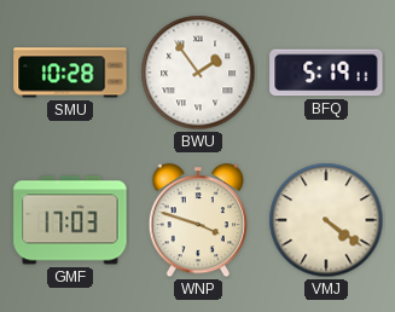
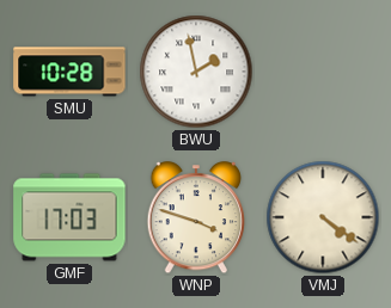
BWU: 1:54 -> 1:58
BFQ: 5:19 -> none
